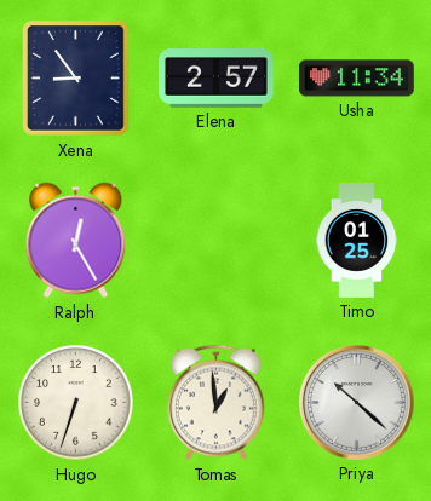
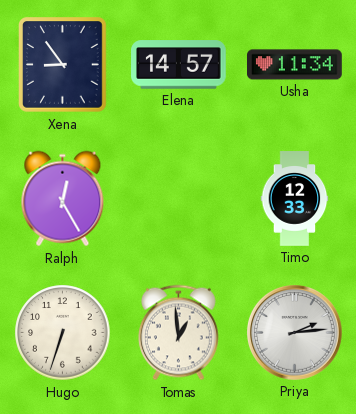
Elena: 2:57 -> 14:57
Timo: 01:25 -> 12:33
Priya: 10:22 -> 2:14
